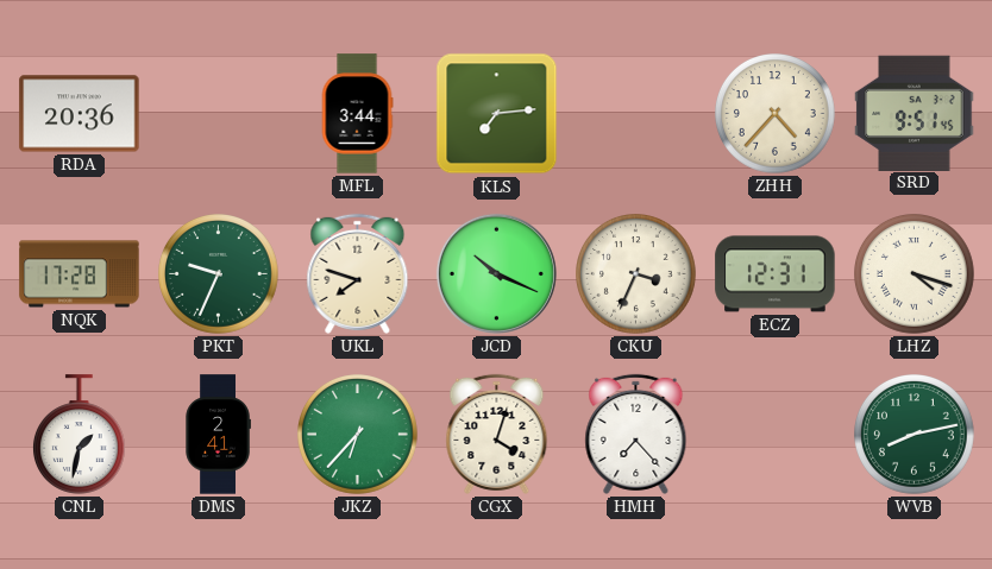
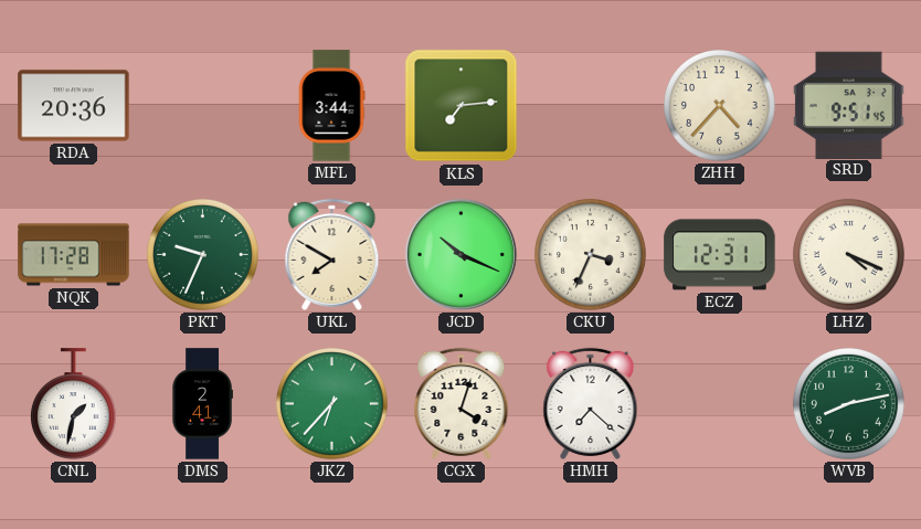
UKL: 7:48 -> 7:50
LHZ: 4:18 -> 4:19
HMH: 7:23 -> 7:22
